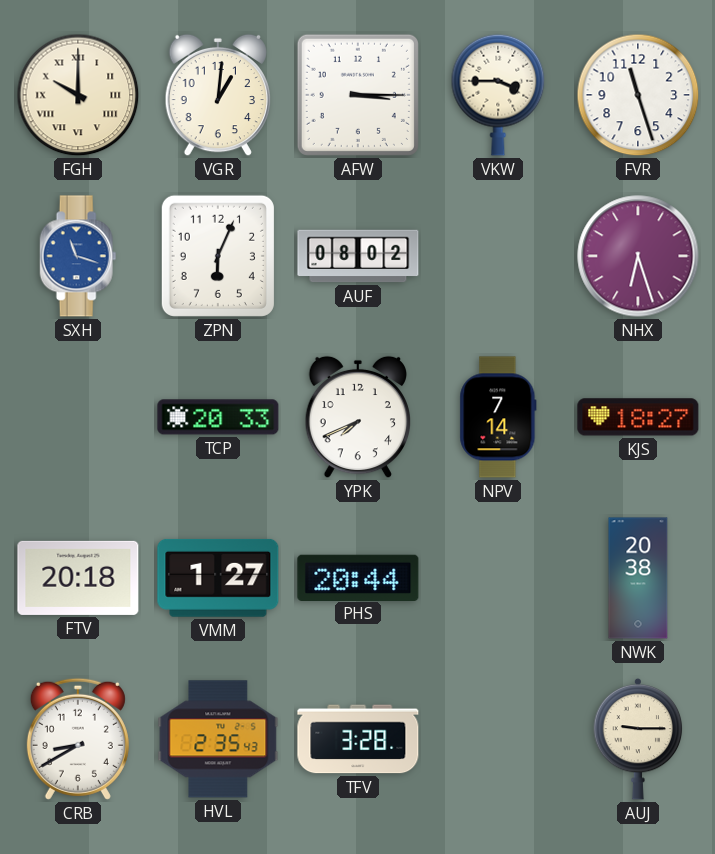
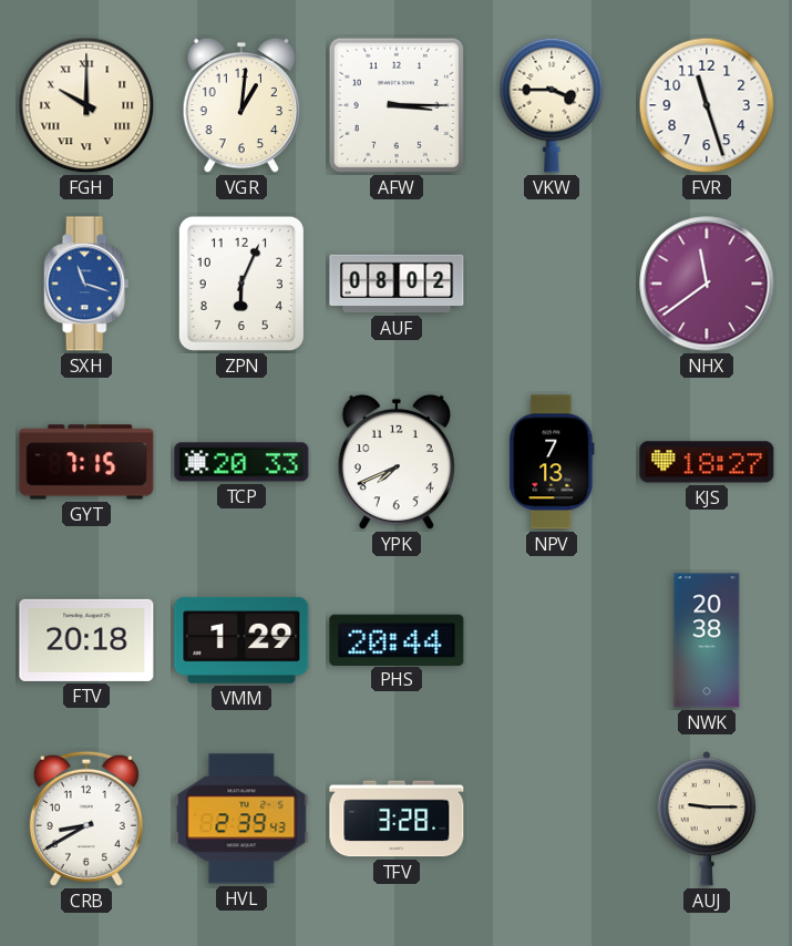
NHX: 6:27 -> 11:39
GYT: none -> 7:15
NPV: 7:14 -> 7:13
VMM: 1:27 -> 1:29
HVL: 2:35 -> 2:39
